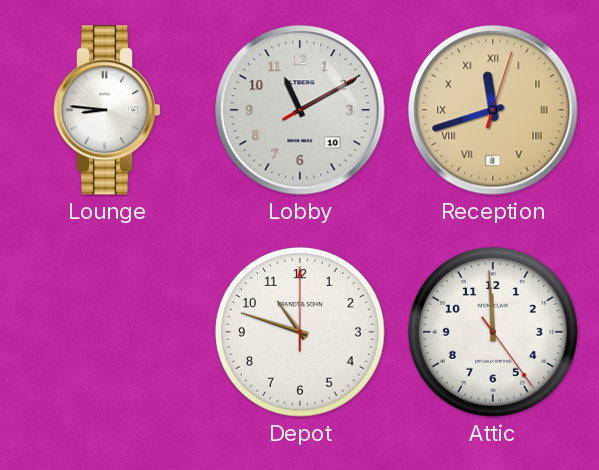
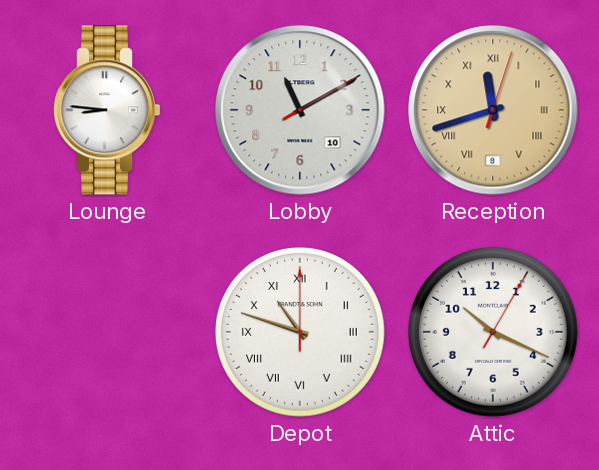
Depot numerals: Arabic -> Roman
Attic: 11:59 -> 10:19
